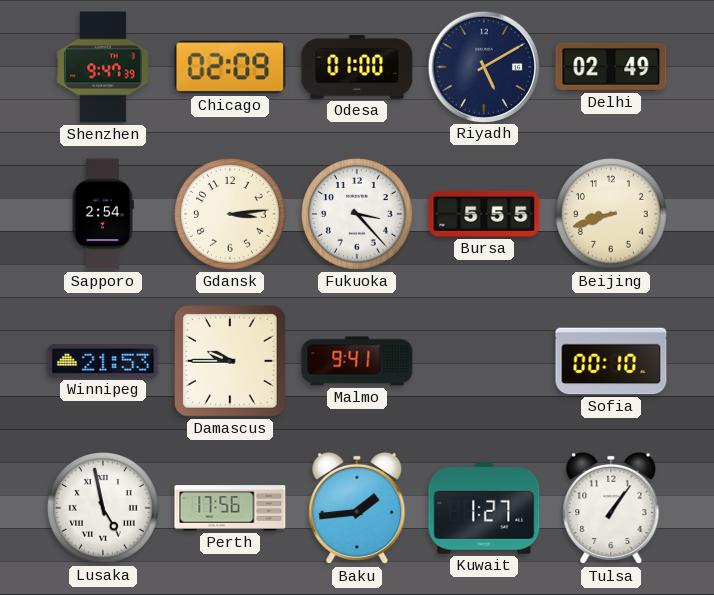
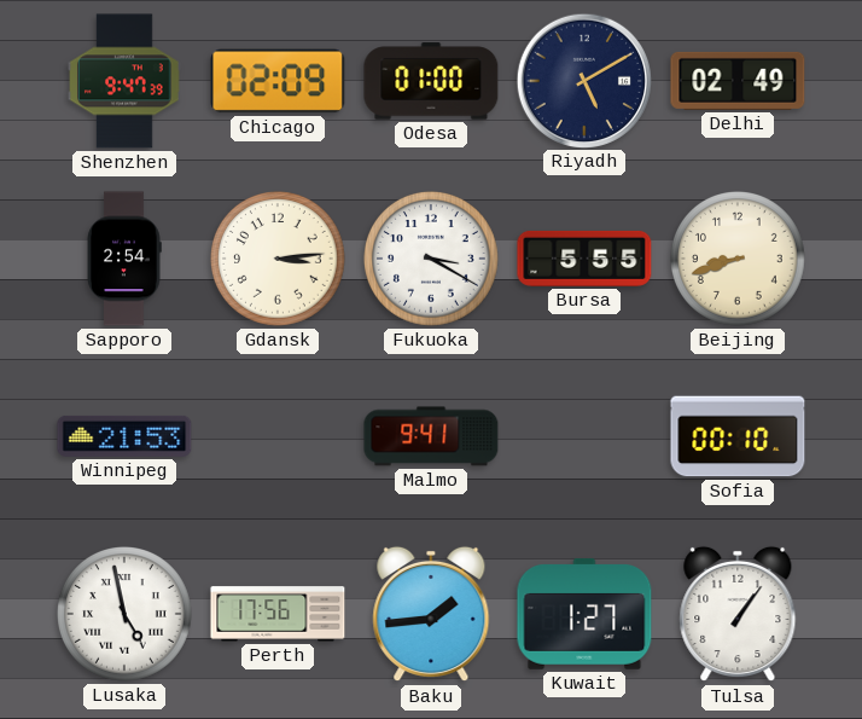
Fukuoka: 3:23 -> 3:20
Damascus: 9:45 -> none
